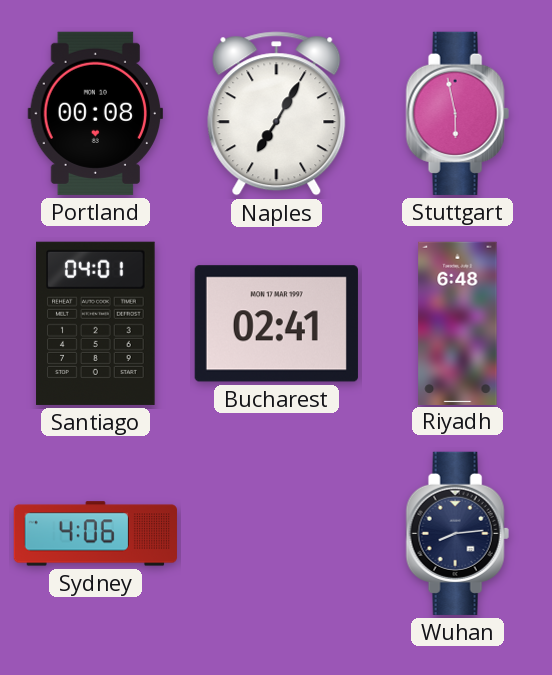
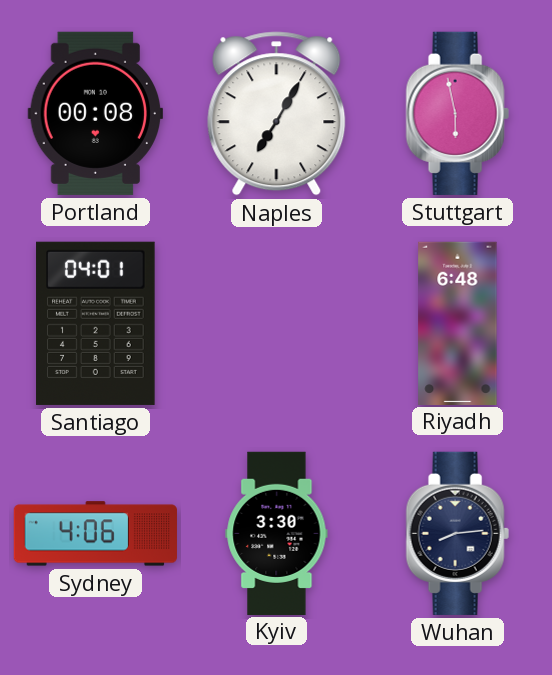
Bucharest: 02:41 -> none
Kyiv: none -> 3:30
